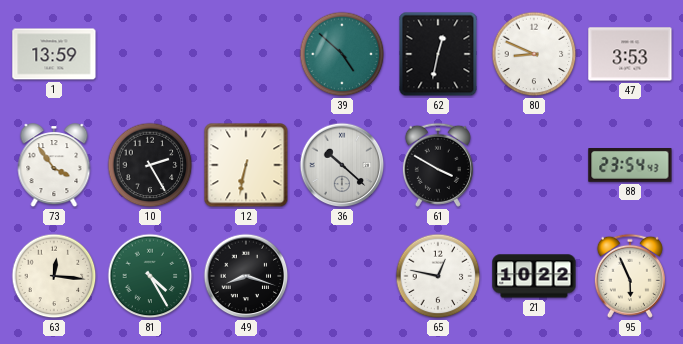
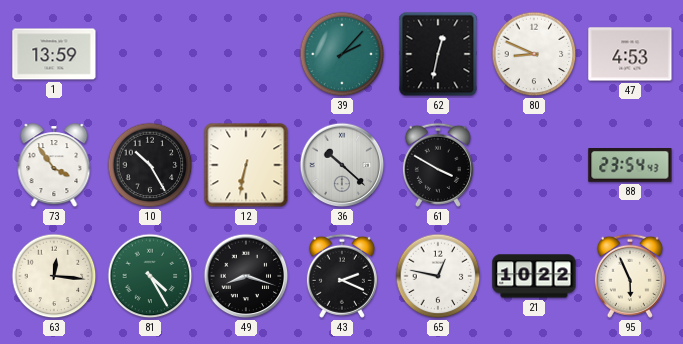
39: 4:52 -> 2:07
47: 3:53 -> 4:53
10: 2:25 -> 10:25
43: none -> 2:19
